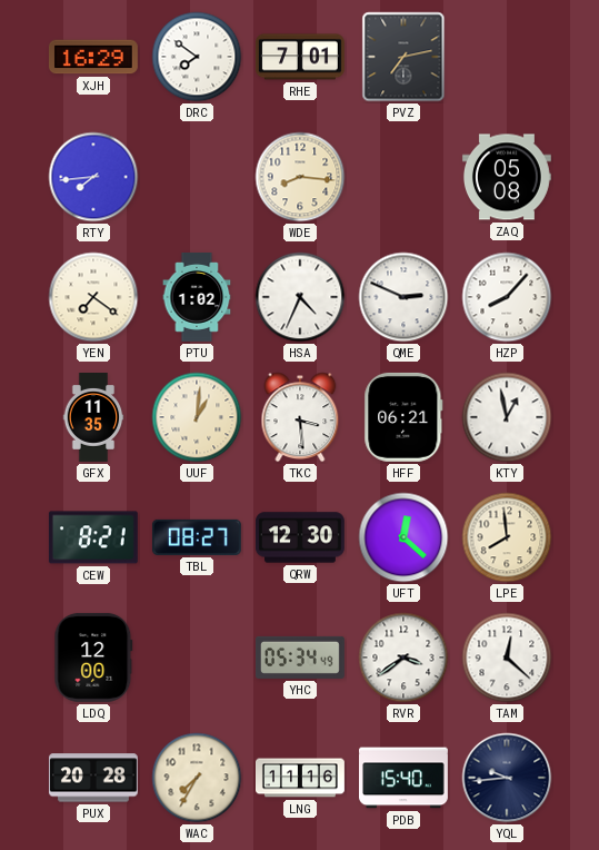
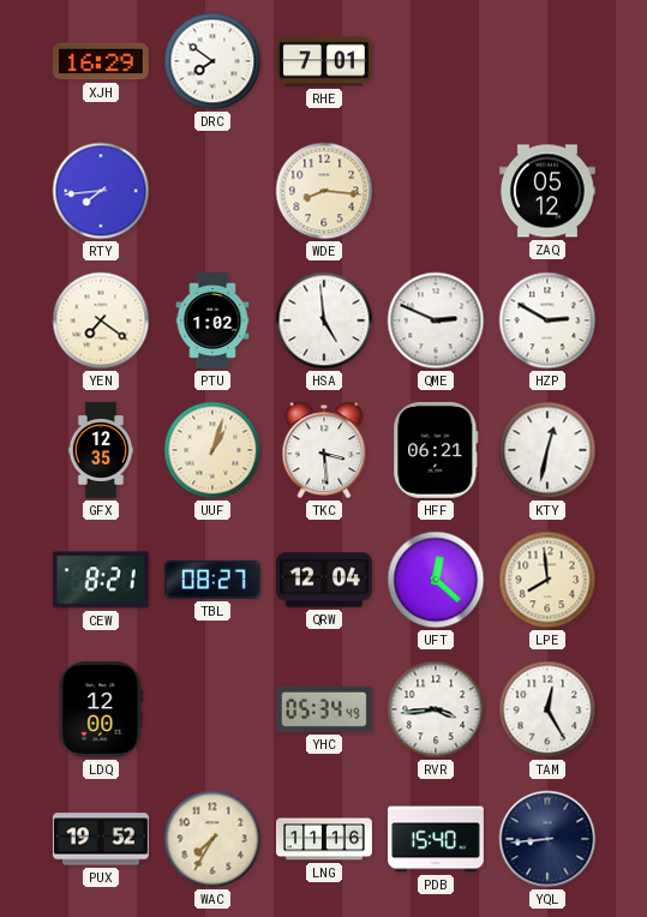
PVZ: 7:13 -> none
ZAQ: 05:08 -> 05:12
HSA: 4:34 -> 4:59
HZP: 8:07 -> 2:50
GFX: 11:35 -> 12:35
UUF: 1:01 -> 1:03
KTY: 12:58 -> 12:32
QRW: 12:30 -> 12:04
RVR: 3:39 -> 3:44
TAM: 12:22 -> 12:25
PUX: 20:28 -> 19:52
YQL: 9:44 -> 8:44
